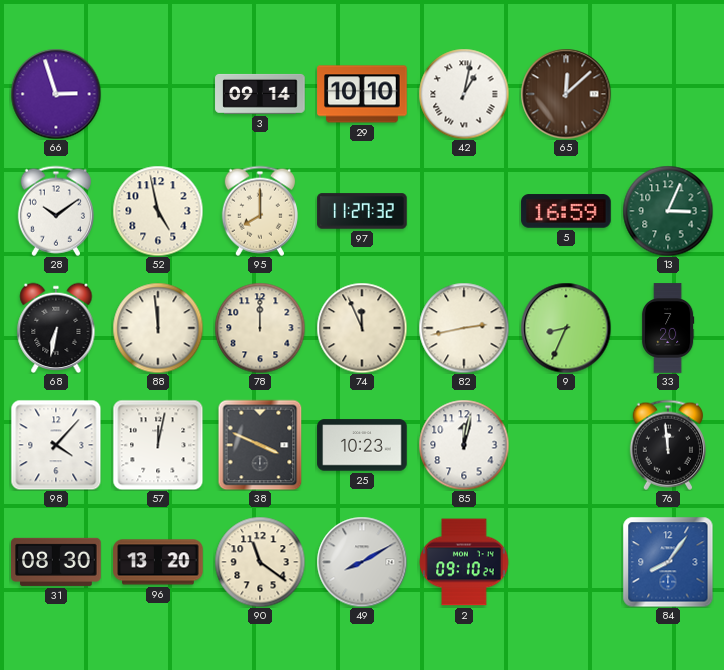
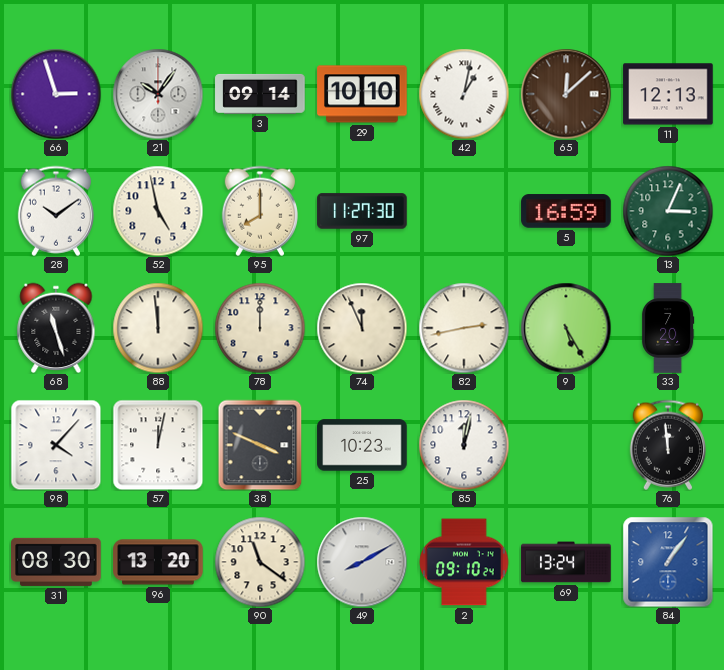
21: none -> 10:06
11: none -> 12:13
97: 11:27:32 -> 11:27:30
68: 6:32 -> 11:27
9: 8:34 -> 5:25
69: none -> 13:24
84: 8:06 -> 1:06
